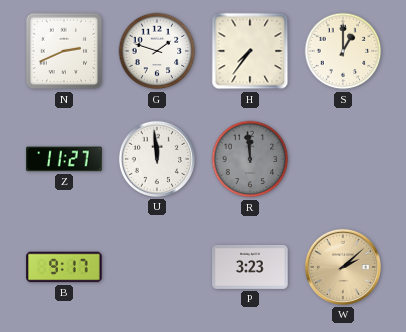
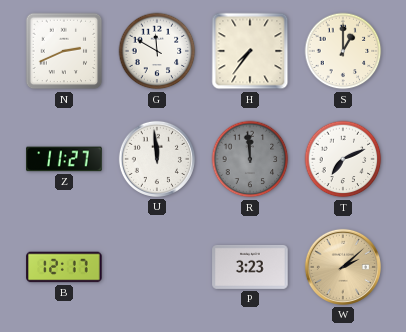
G: 1:48 -> 11:50
T: none -> 7:11
B: 9:17 -> 12:17
